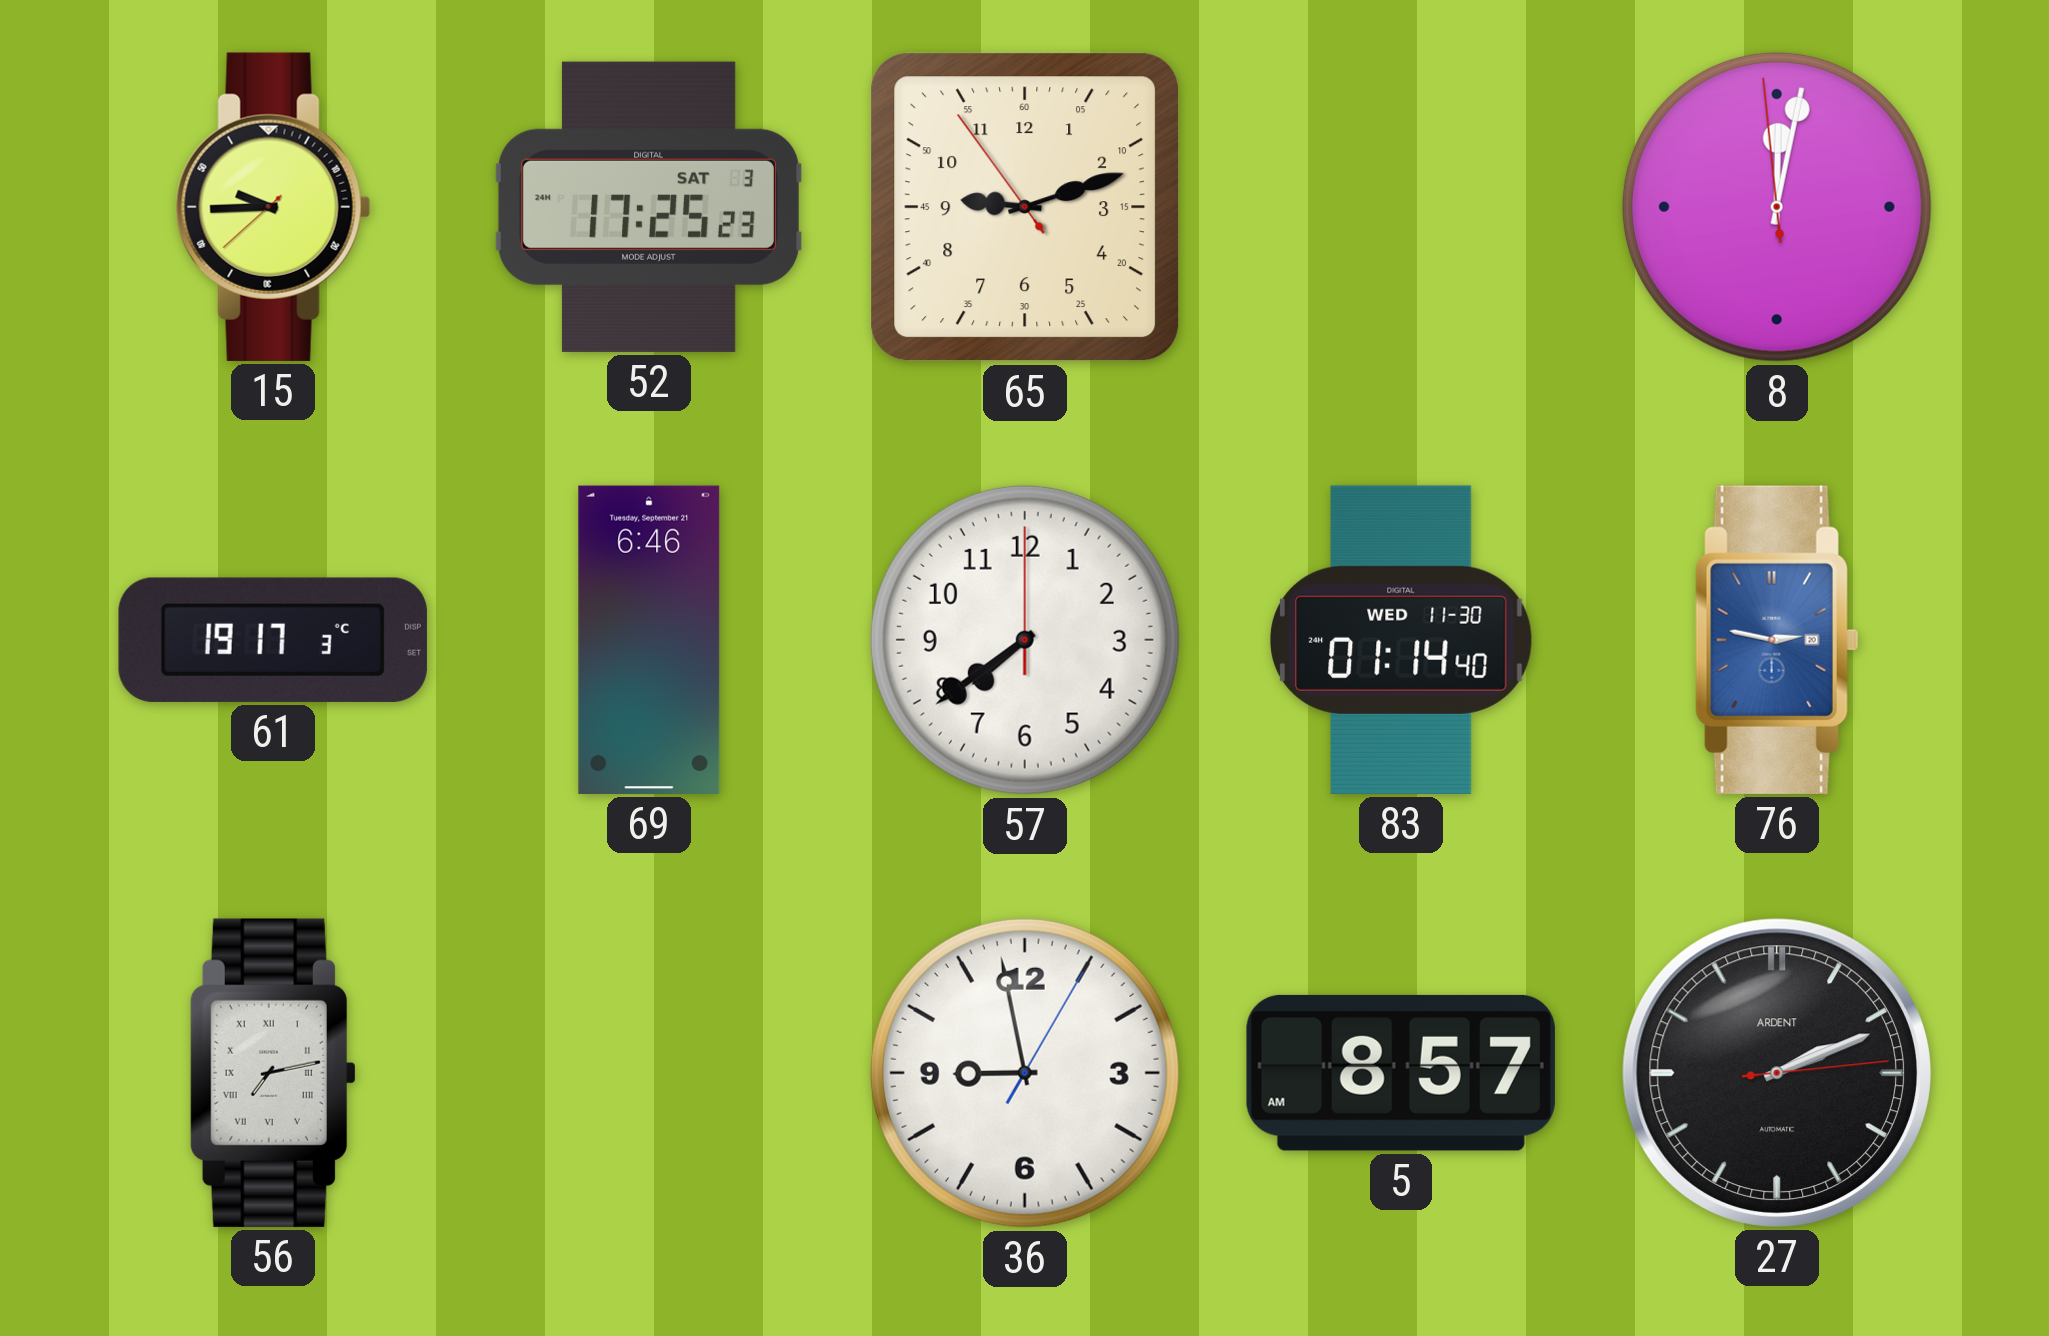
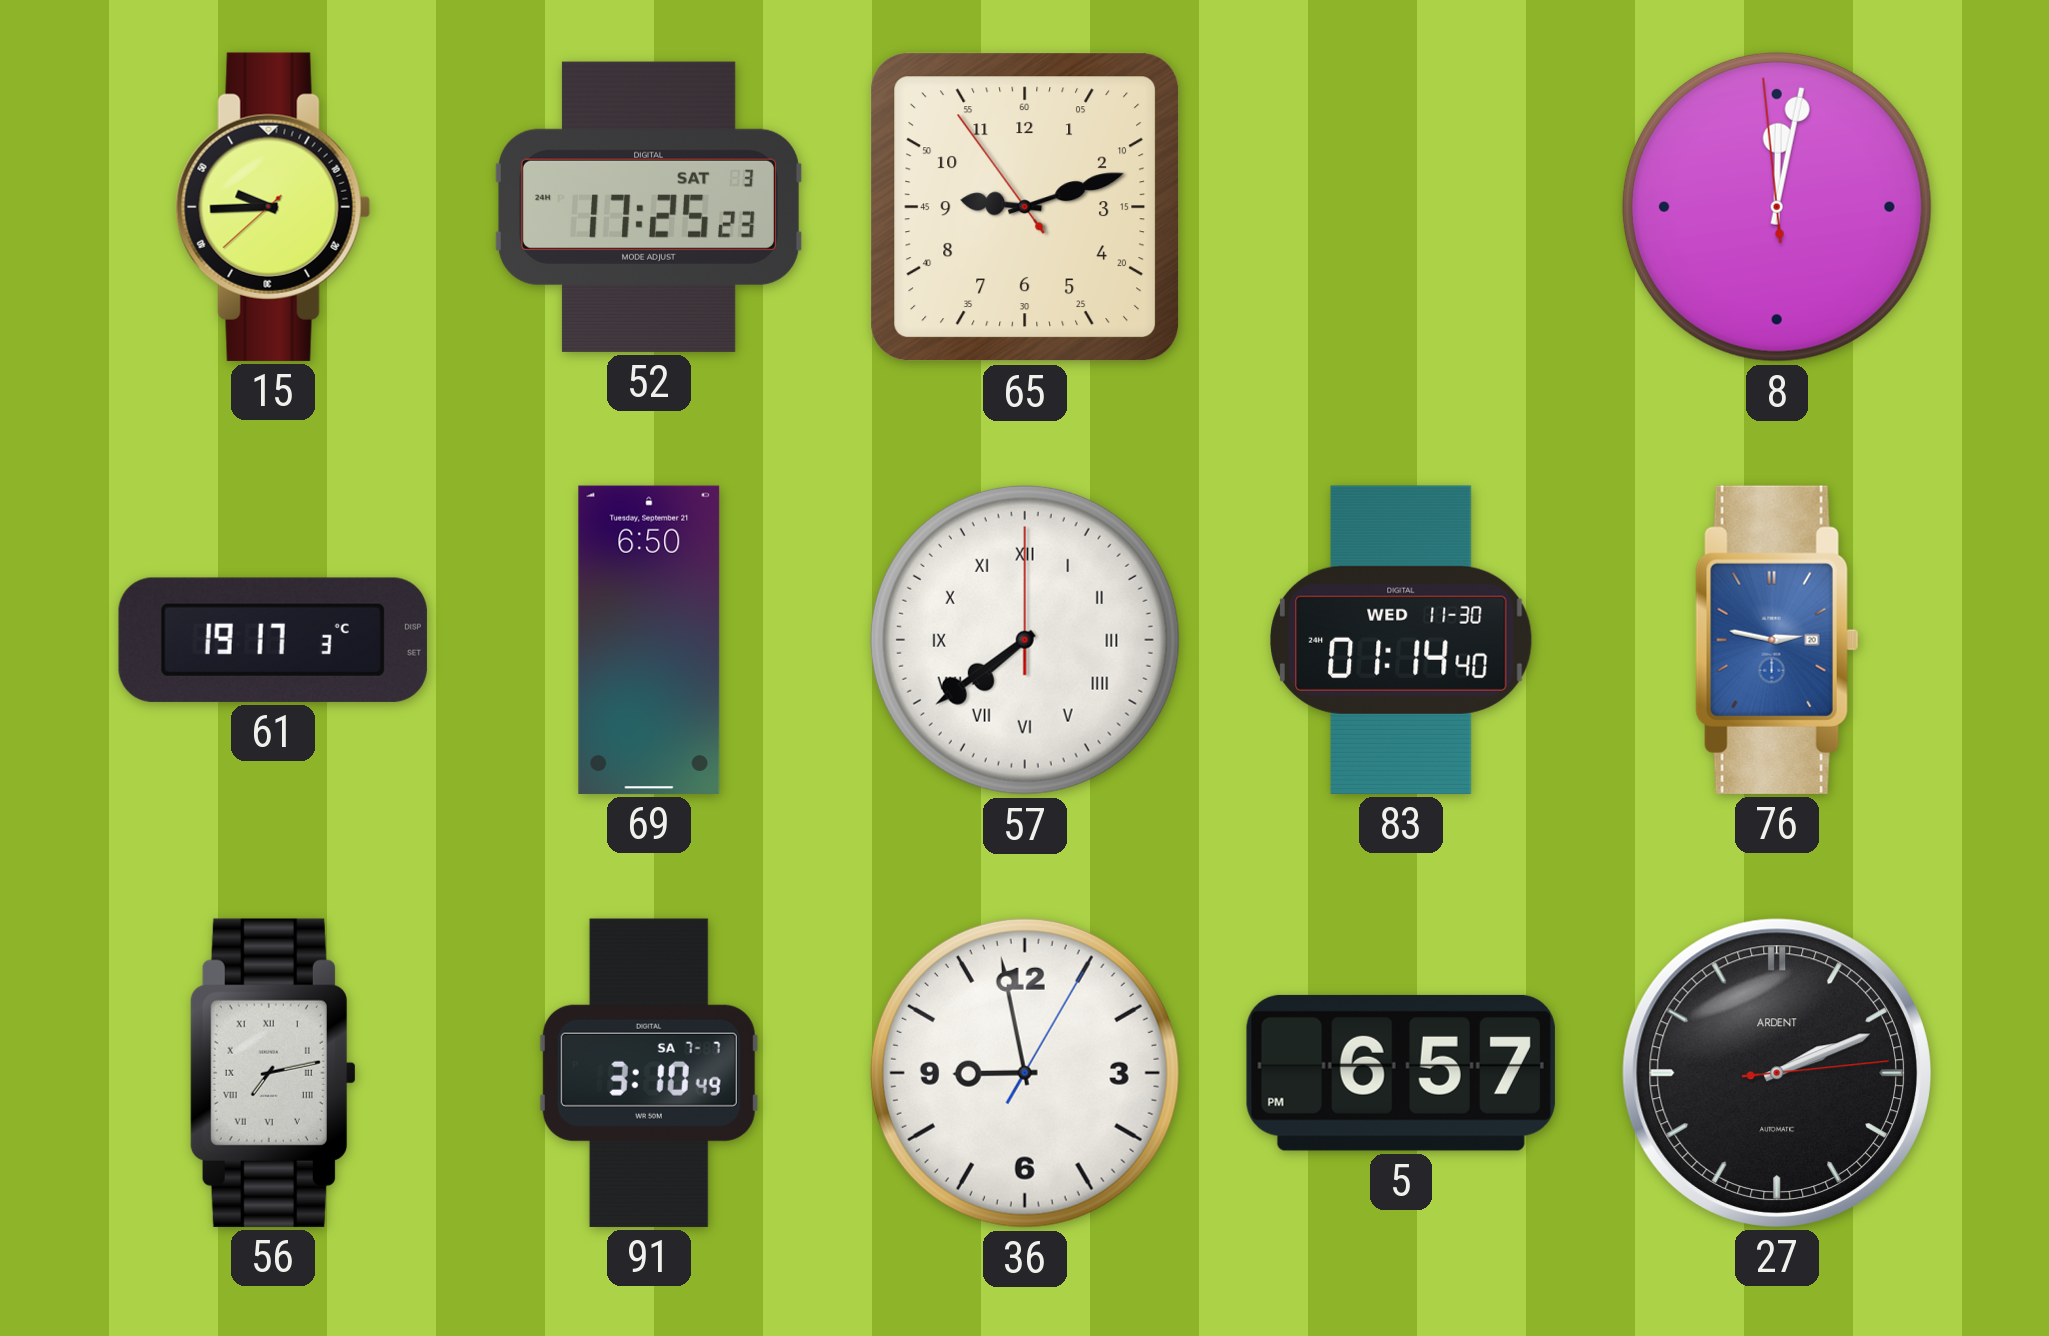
69: 6:46 -> 6:50
57 numerals: Arabic -> Roman
91: none -> 3:10
5: 8:57 -> 6:57
